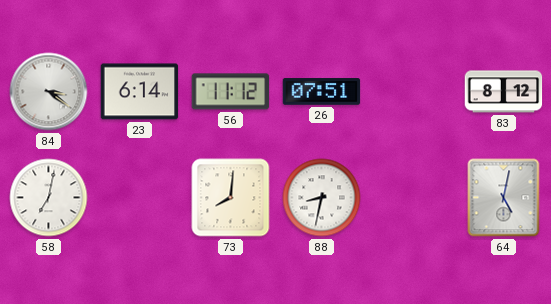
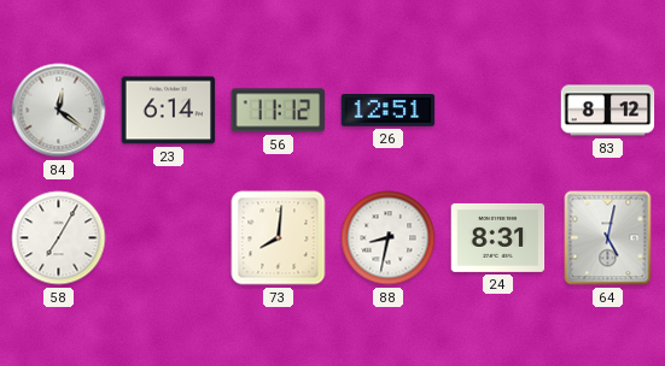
84: 3:21 -> 12:21
26: 07:51 -> 12:51
58: 7:02 -> 7:05
24: none -> 8:31
